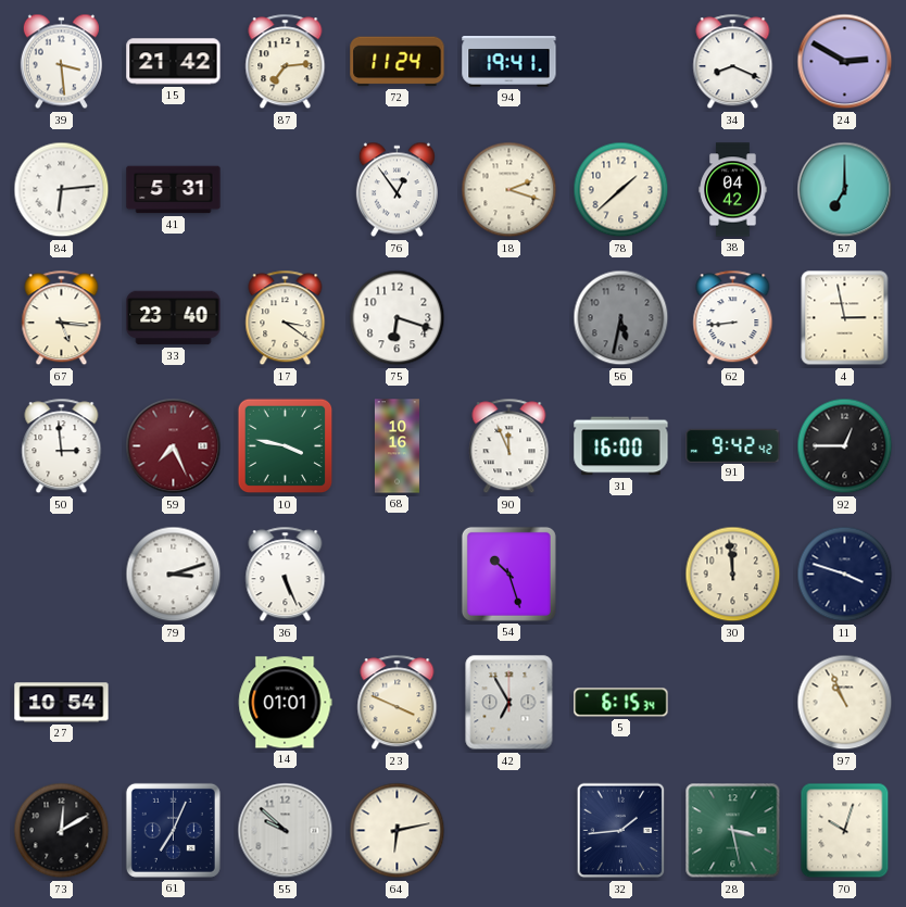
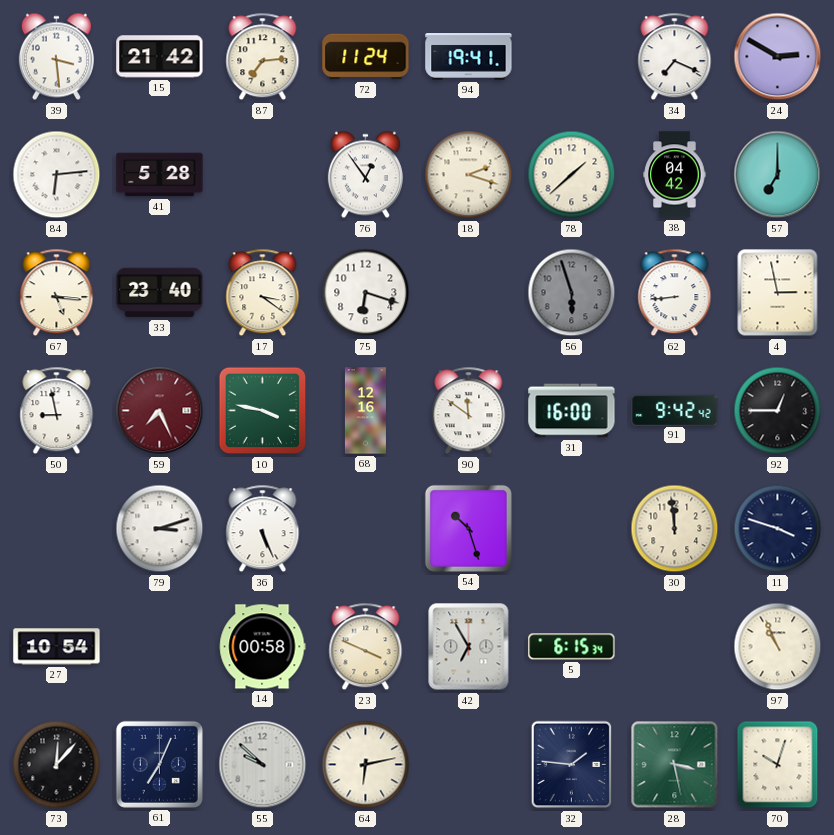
34: 8:19 -> 7:19
41: 5:31 -> 5:28
56: 5:32 -> 5:57
50: 2:59 -> 8:58
68: 10:16 -> 12:16
90: 11:56 -> 11:51
14: 01:01 -> 00:58
73: 12:10 -> 12:07
32: 1:44 -> 1:46
